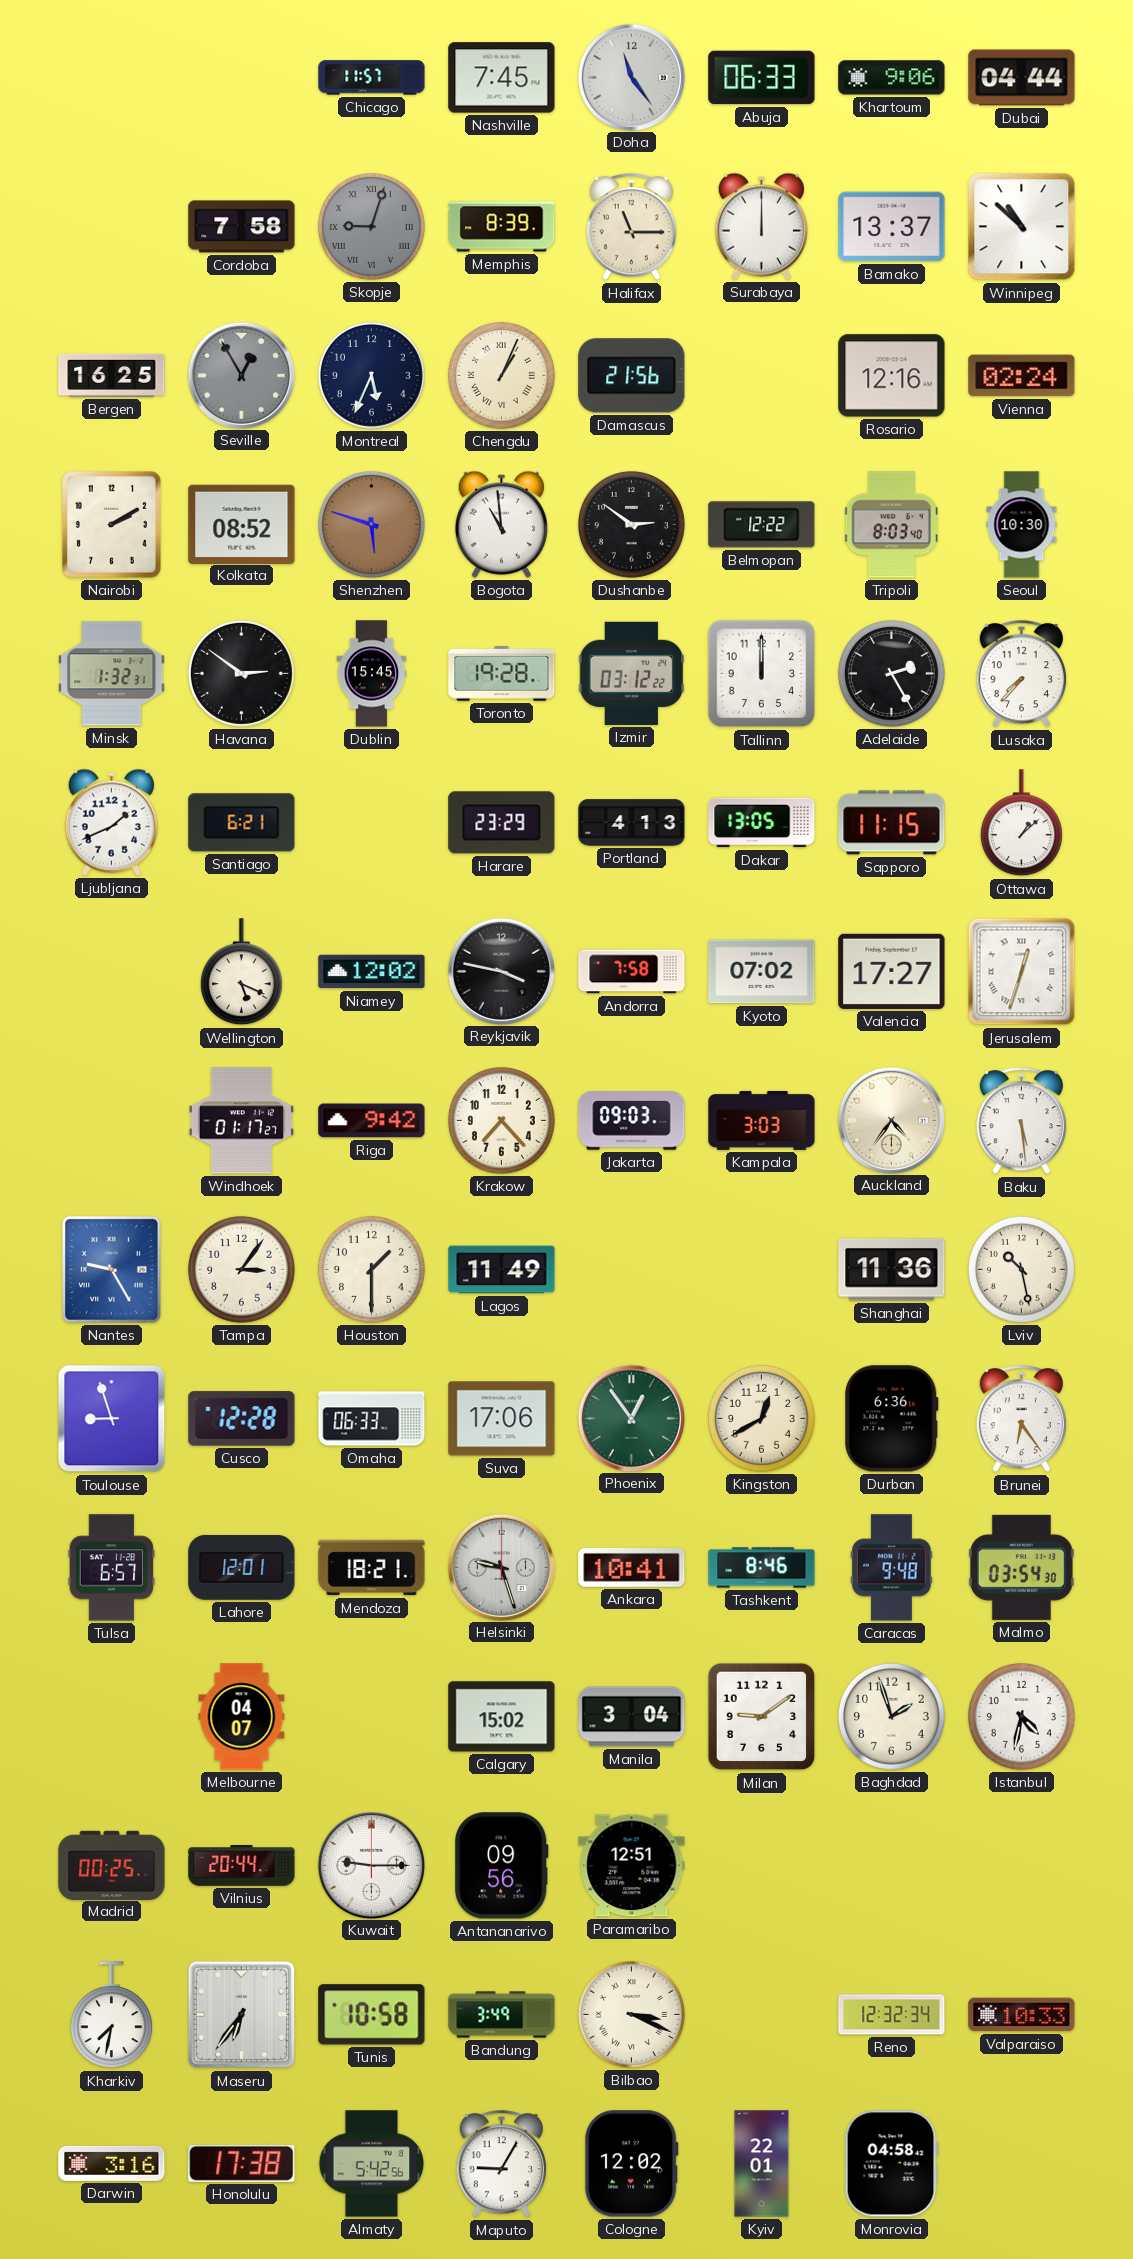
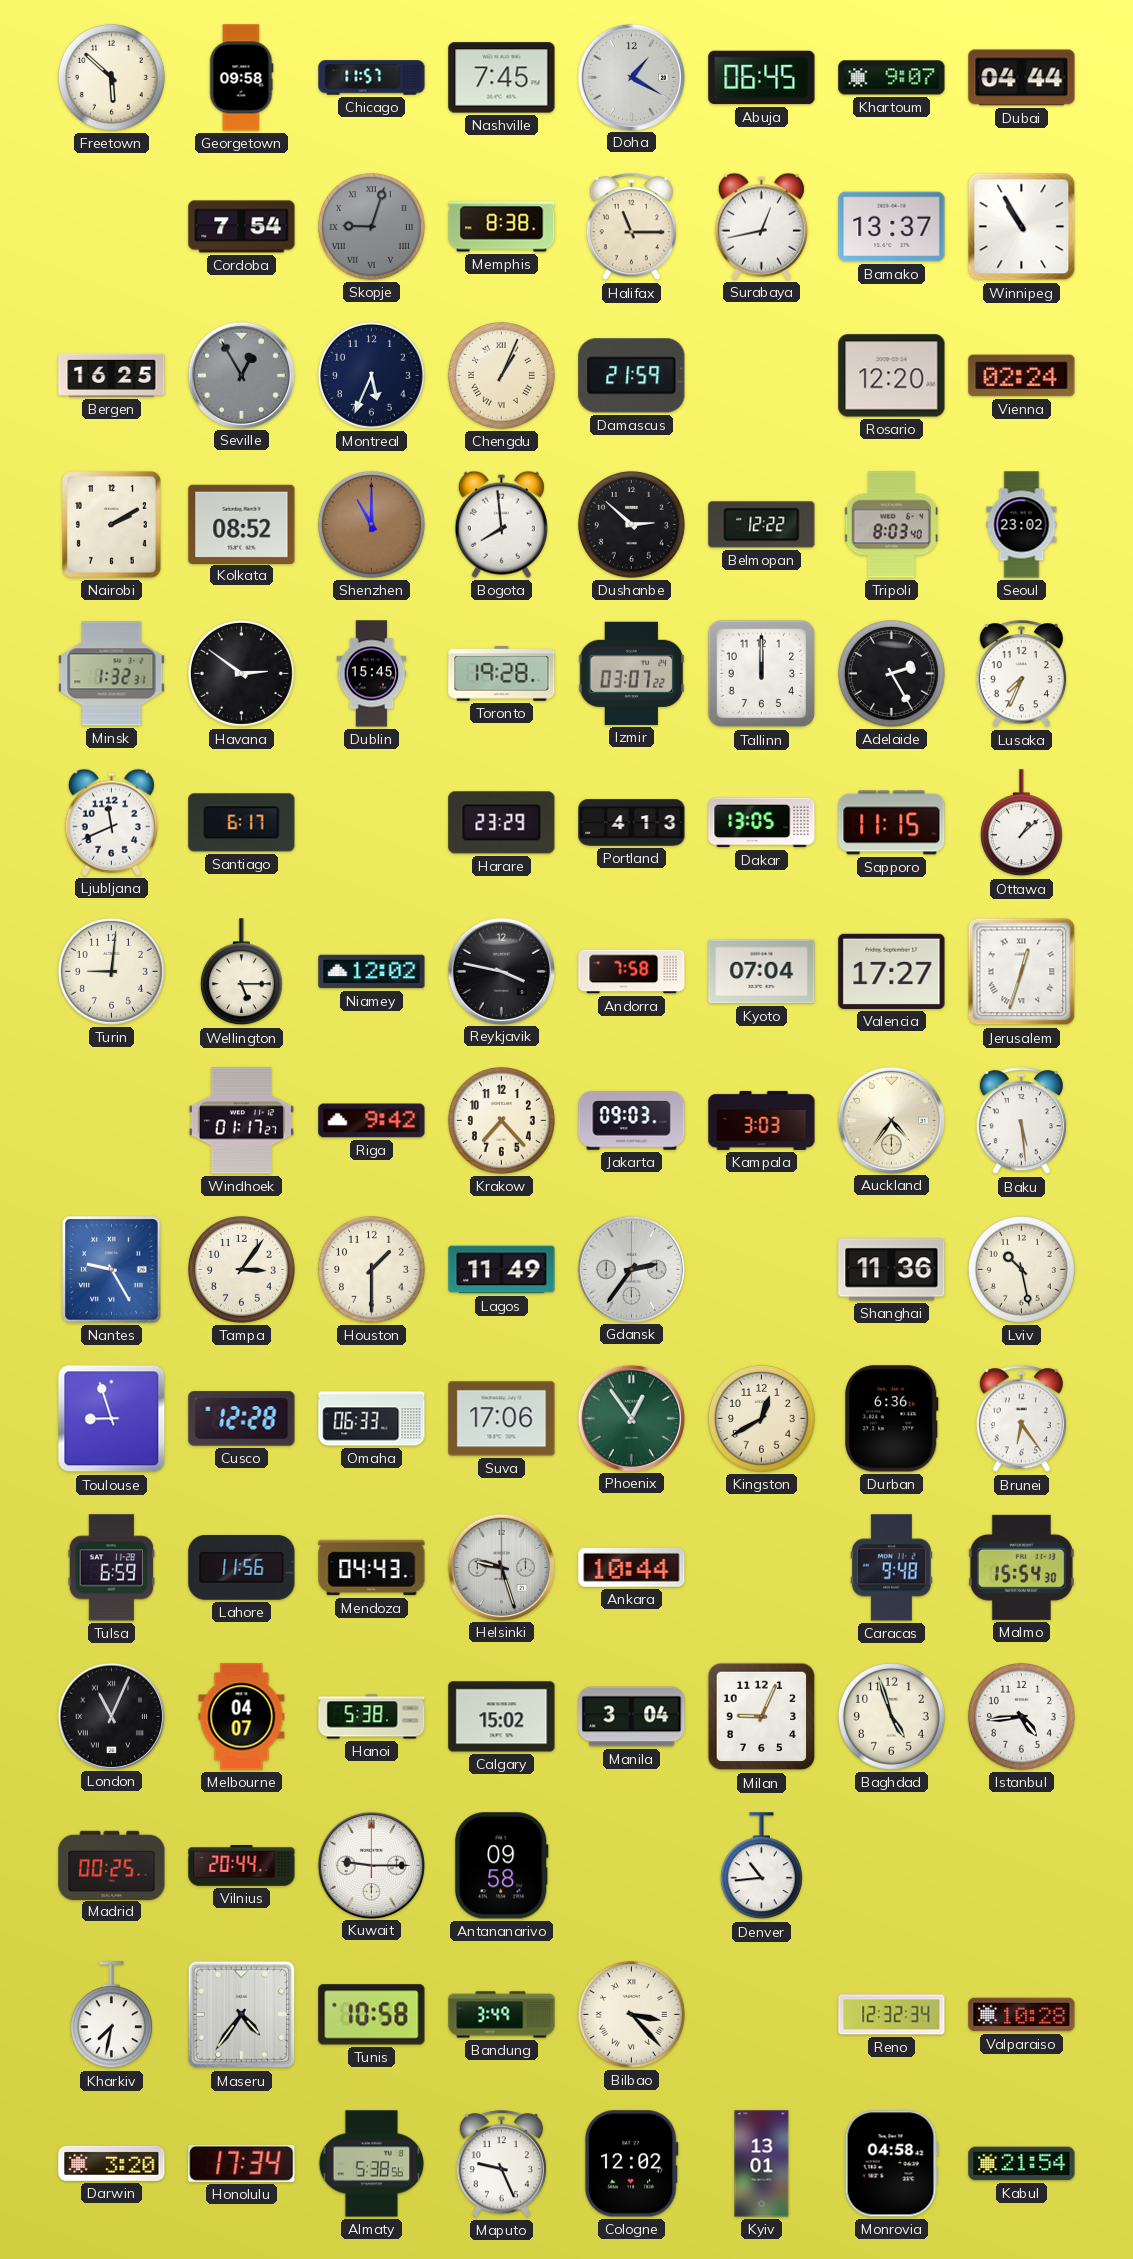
Freetown: none -> 5:52
Georgetown: none -> 09:58
Doha: 11:24 -> 1:20
Abuja: 06:33 -> 06:45
Khartoum: 9:06 -> 9:07
Cordoba: 7:58 -> 7:54
Memphis: 8:39 -> 8:38
Surabaya: 12:00 -> 12:43
Winnipeg: 10:52 -> 10:55
Damascus: 21:56 -> 21:59
Rosario: 12:16 -> 12:20
Shenzhen: 5:48 -> 11:00
Bogota: 10:59 -> 7:59
Dushanbe: 2:51 -> 2:52
Seoul: 10:30 -> 23:02
Izmir: 03:12 -> 03:07
Lusaka: 7:37 -> 7:34
Ljubljana: 1:41 -> 11:41
Santiago: 6:21 -> 6:17
Turin: none -> 9:01
Wellington: 5:19 -> 5:15
Kyoto: 07:02 -> 07:04
Gdansk: none -> 2:36
Tulsa: 6:57 -> 6:59
Lahore: 12:01 -> 11:56
Mendoza: 18:21 -> 04:43
Ankara: 10:41 -> 10:44
Tashkent: 8:46 -> none
Malmo: 03:54 -> 15:54
London: none -> 11:04
Hanoi: none -> 5:38
Milan: 9:09 -> 9:04
Baghdad: 1:57 -> 4:57
Istanbul: 4:32 -> 4:44
Antananarivo: 09:56 -> 09:58
Paramaribo: 12:51 -> none
Denver: none -> 10:44
Maseru: 6:36 -> 4:36
Bilbao: 3:19 -> 3:23
Valparaiso: 10:33 -> 10:28
Darwin: 3:16 -> 3:20
Honolulu: 17:38 -> 17:34
Almaty: 5:42 -> 5:38
Maputo: 9:05 -> 9:26
Kyiv: 22:01 -> 13:01
Kabul: none -> 21:54
